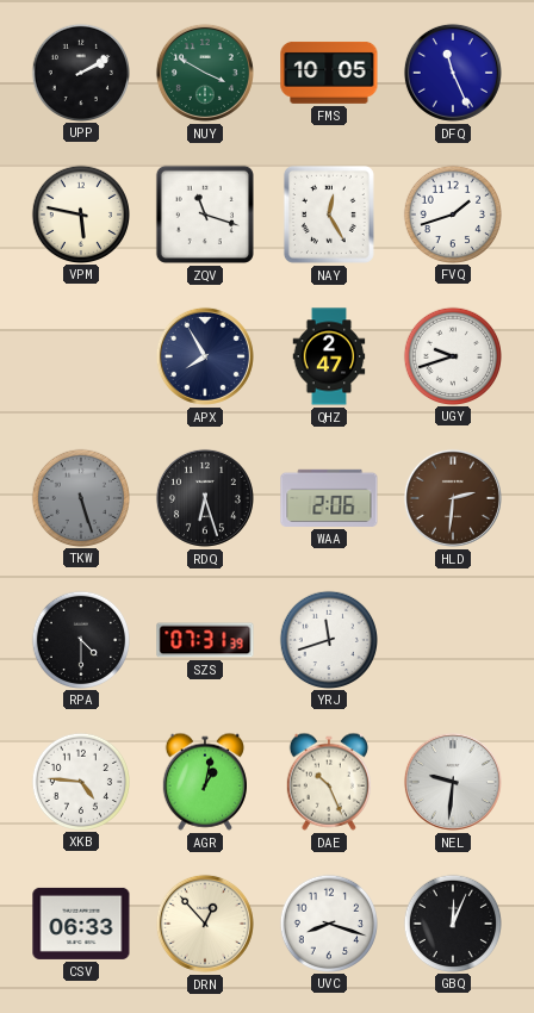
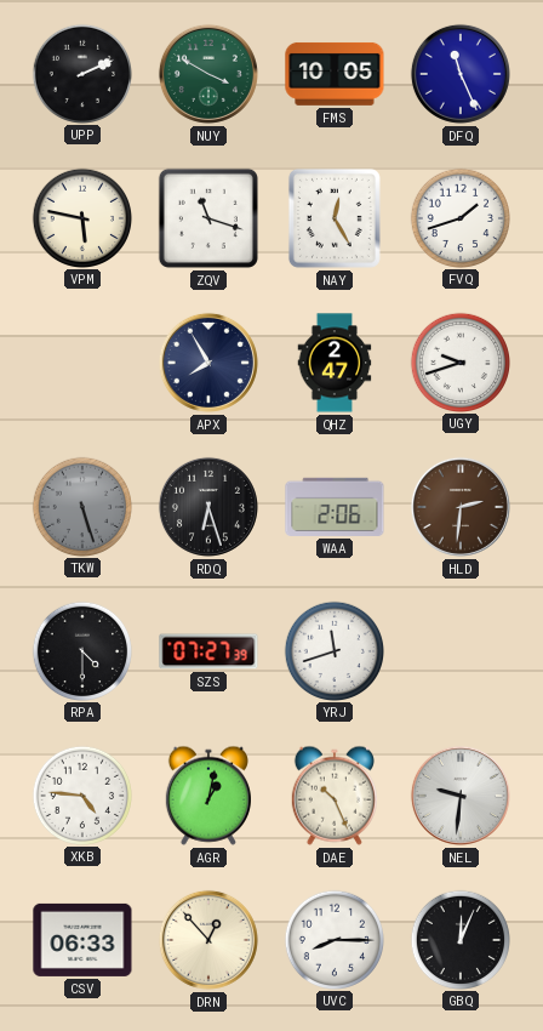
UPP: 2:10 -> 2:11
SZS: 07:31 -> 07:27
UVC: 8:18 -> 8:15
